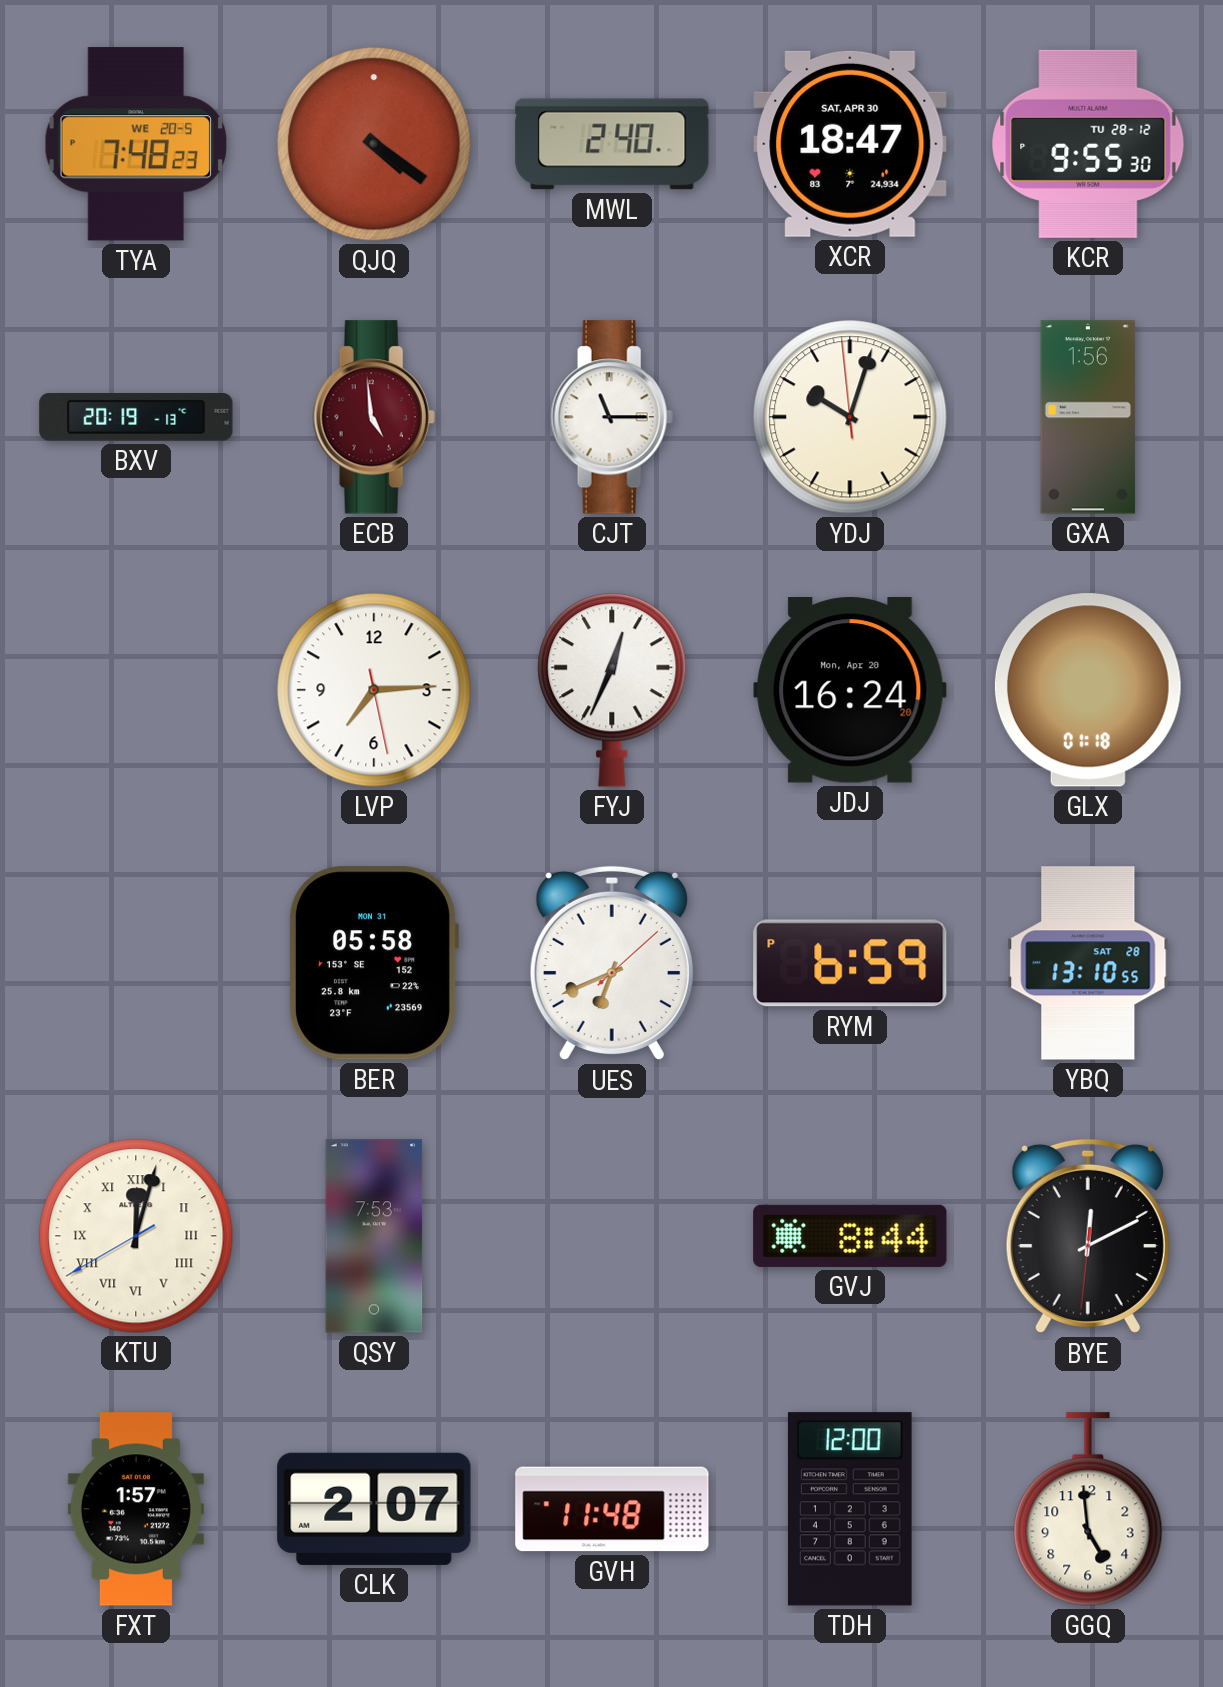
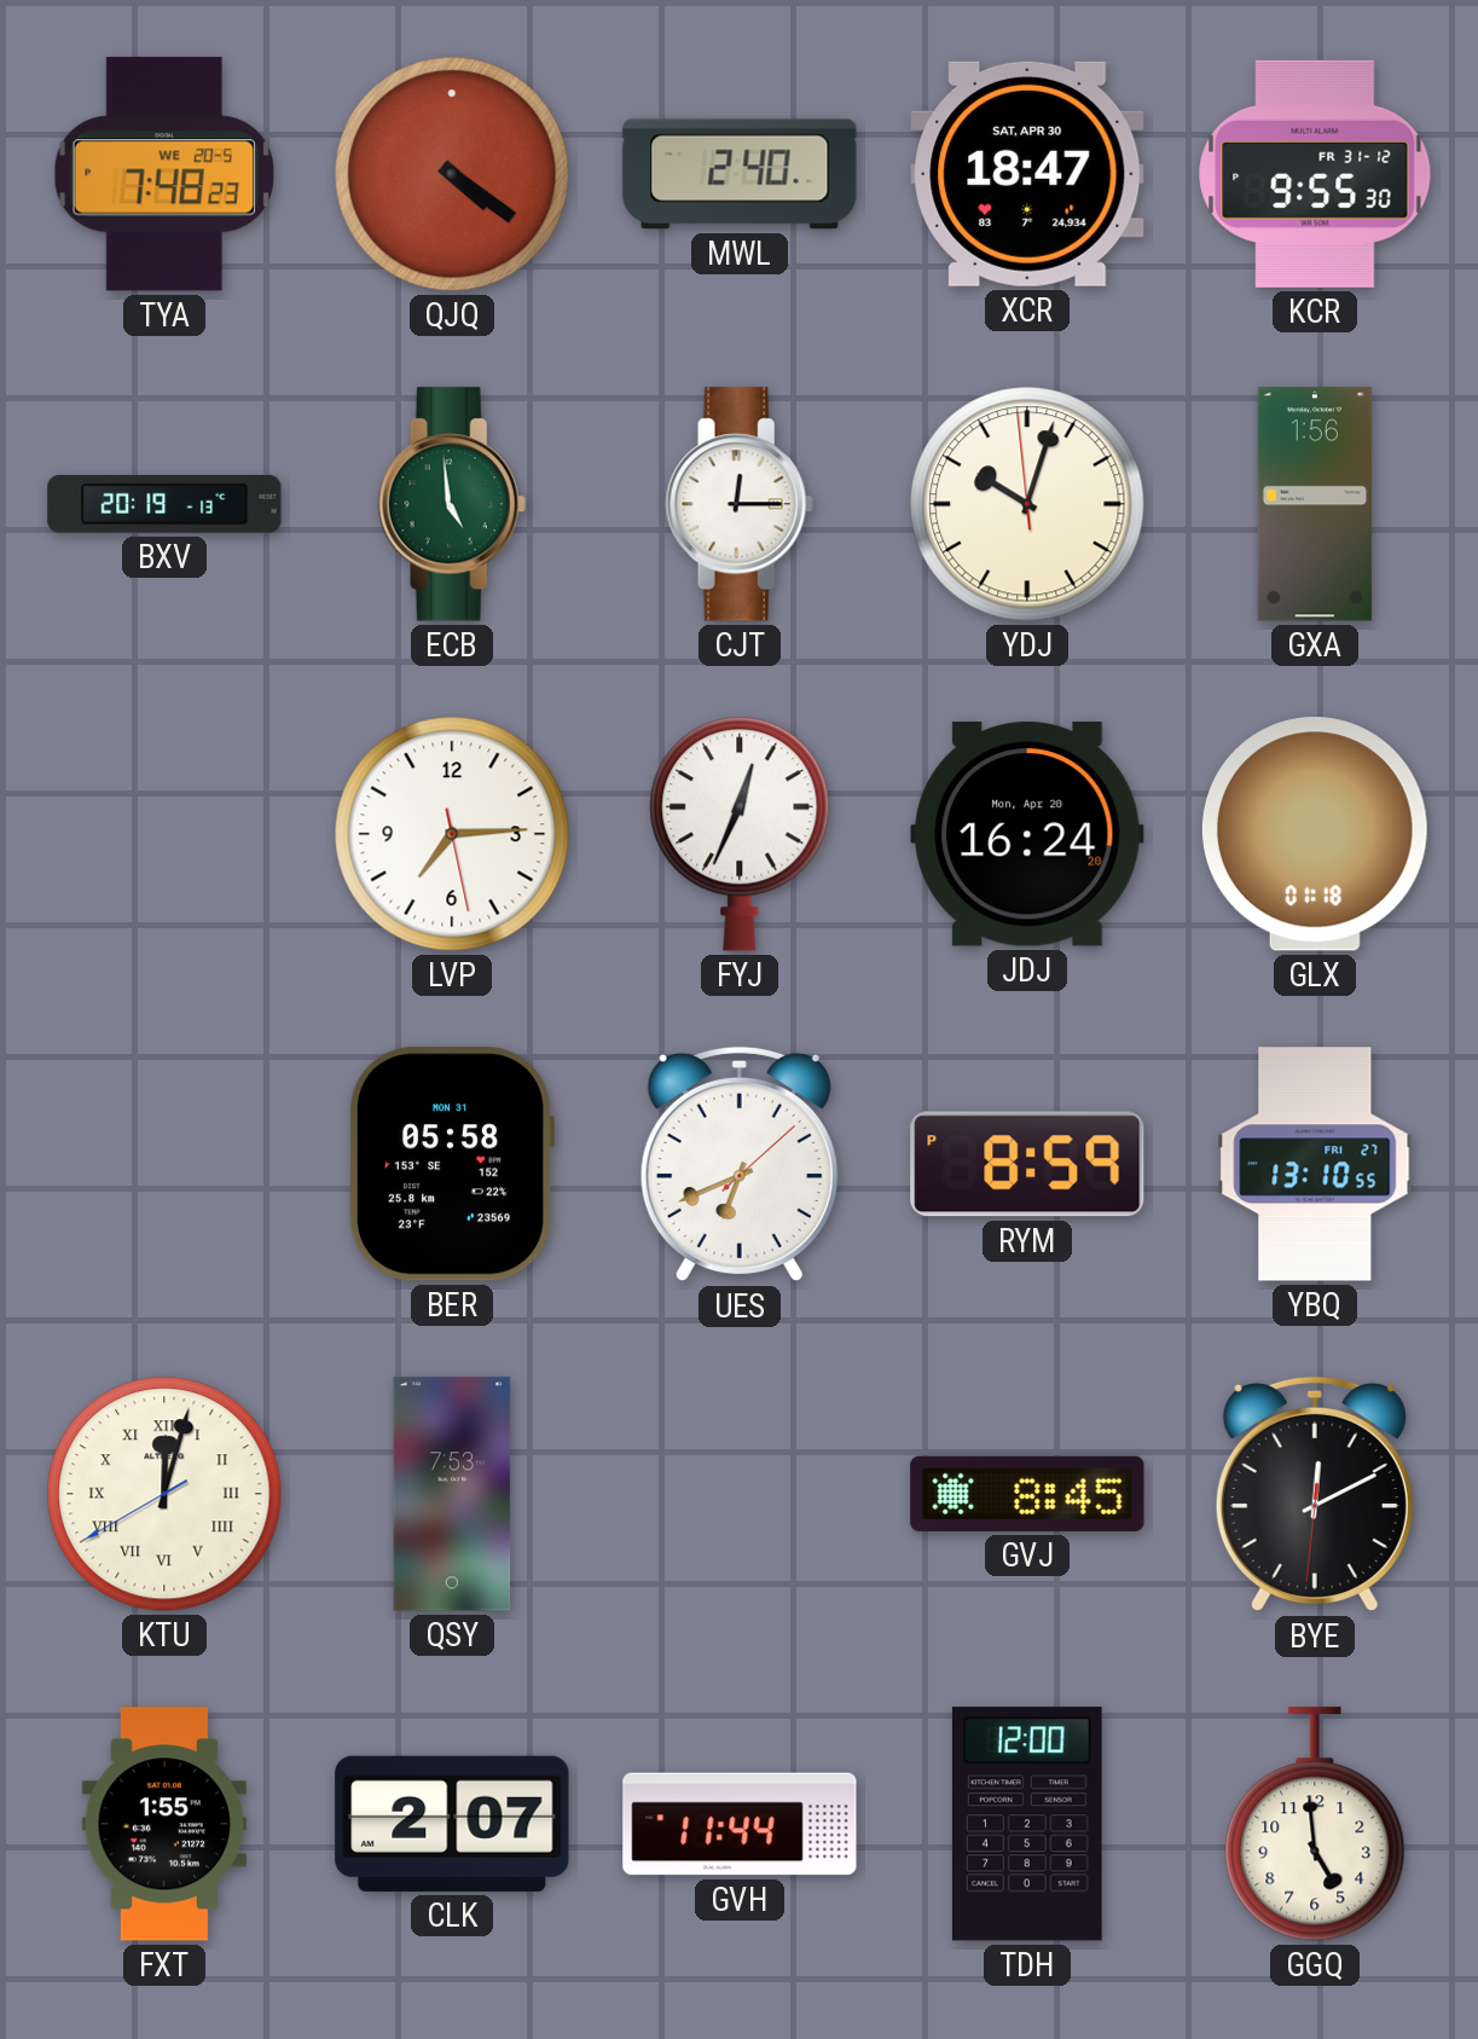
KCR date: TU 28-12 -> FR 31-12
ECB dial: burgundy -> green
CJT: 11:15 -> 12:15
RYM: 6:59 -> 8:59
YBQ date: SAT 28 -> FRI 27
GVJ: 8:44 -> 8:45
FXT: 1:57 -> 1:55
GVH: 11:48 -> 11:44
